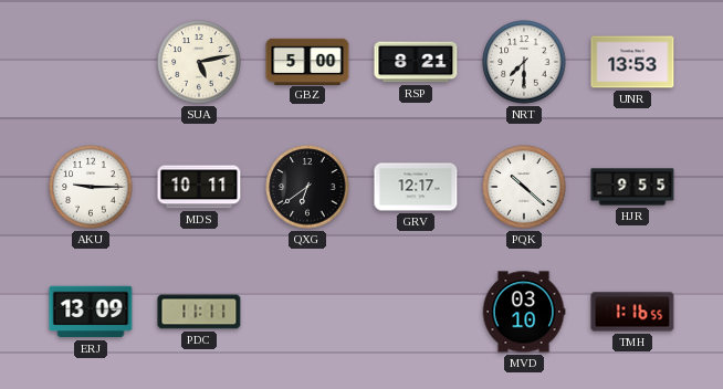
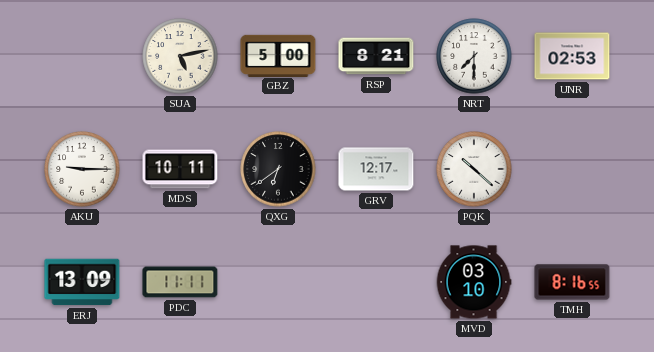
UNR: 13:53 -> 02:53
HJR: 9:55 -> none
TMH: 1:16 -> 8:16
